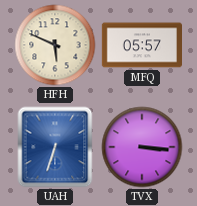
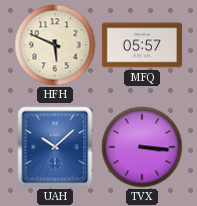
UAH: 6:33 -> 10:08
